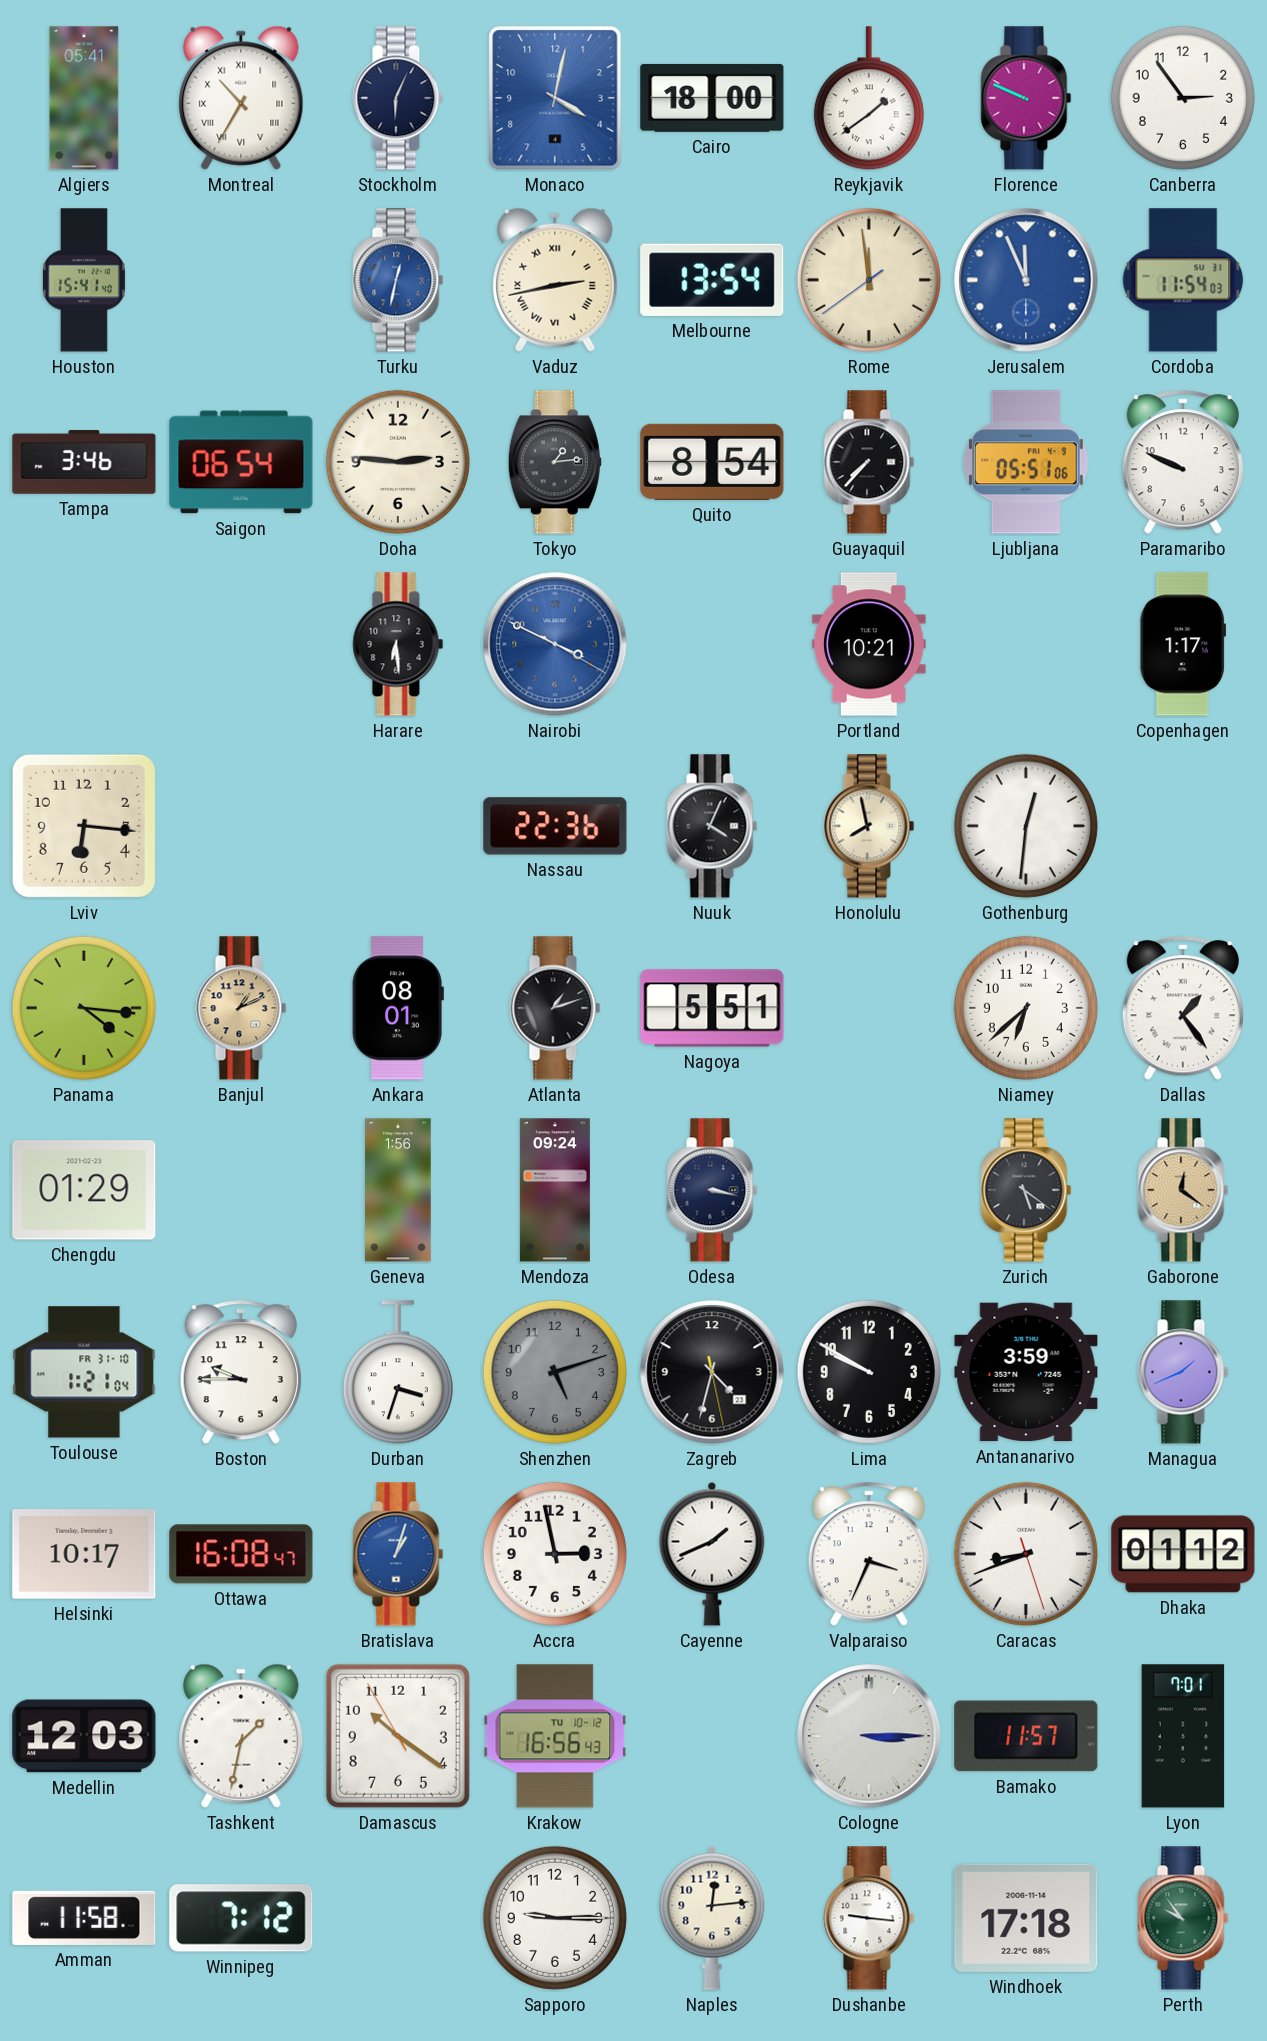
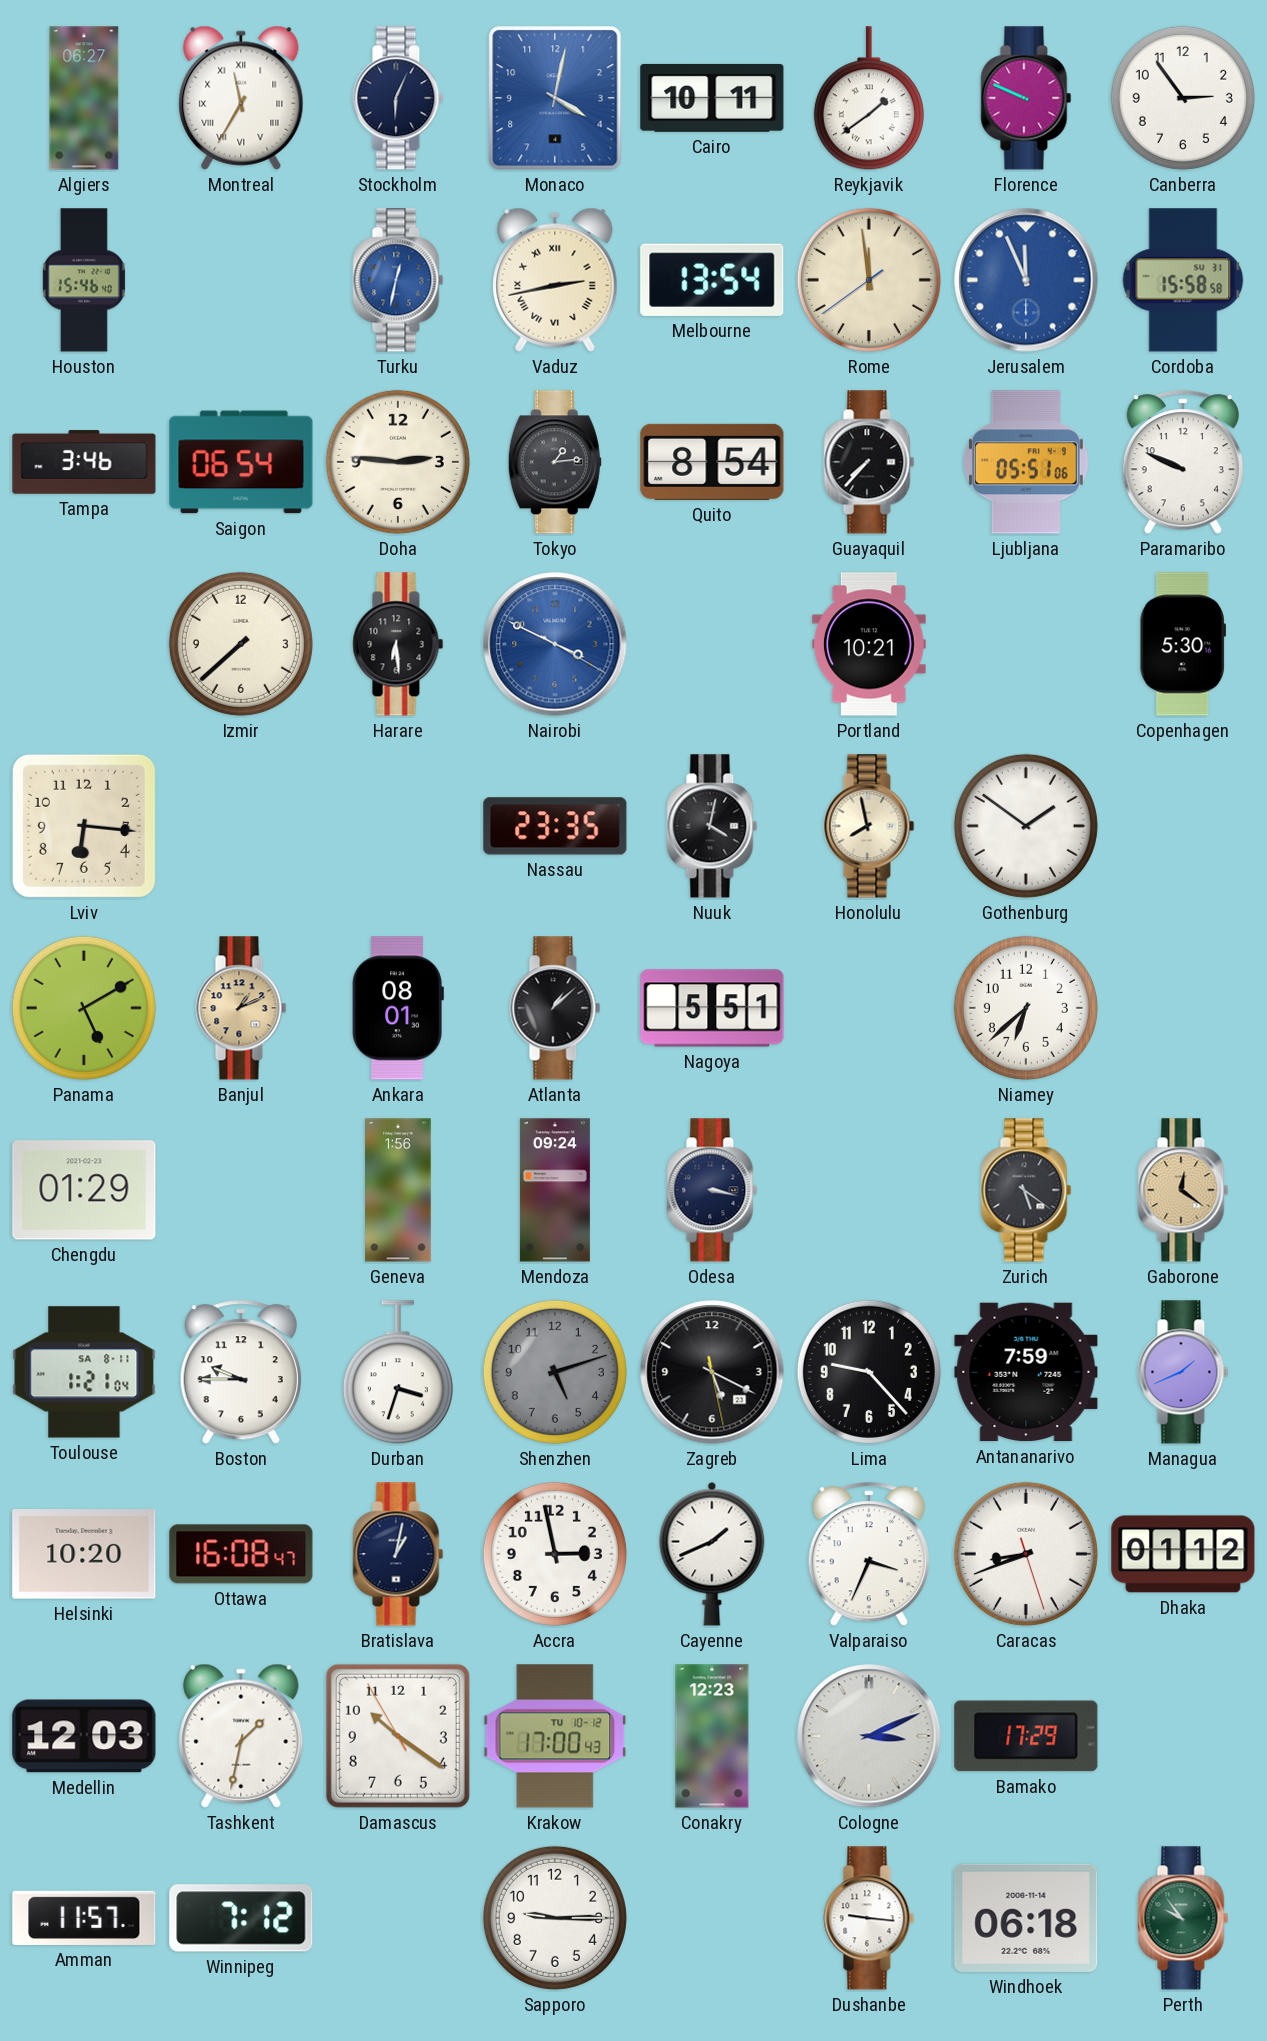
Algiers: 05:41 -> 06:27
Montreal: 10:35 -> 11:35
Cairo: 18:00 -> 10:11
Houston: 15:41 -> 15:46
Cordoba: 11:54 -> 15:58
Izmir: none -> 7:38
Copenhagen: 1:17 -> 5:30
Nassau: 22:36 -> 23:35
Nuuk: 4:04 -> 4:02
Gothenburg: 12:31 -> 1:51
Panama: 4:16 -> 5:10
Atlanta: 1:12 -> 1:08
Dallas: 1:24 -> none
Toulouse date: FR 31-10 -> SA 8-11
Zagreb: 4:32 -> 5:19
Lima: 9:50 -> 9:23
Antananarivo: 3:59 -> 7:59
Helsinki: 10:17 -> 10:20
Bratislava: 1:03 -> 1:02
Bratislava dial: blue -> navy
Krakow: 16:56 -> 17:00
Conakry: none -> 12:23
Cologne: 3:15 -> 3:11
Bamako: 11:57 -> 17:29
Lyon: 7:01 -> none
Amman: 11:58 -> 11:57
Naples: 12:14 -> none
Windhoek: 17:18 -> 06:18
